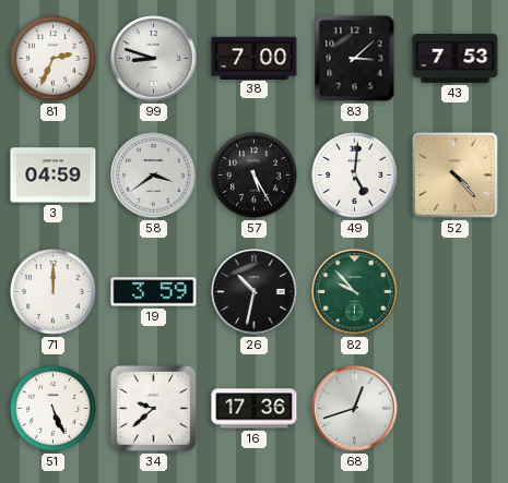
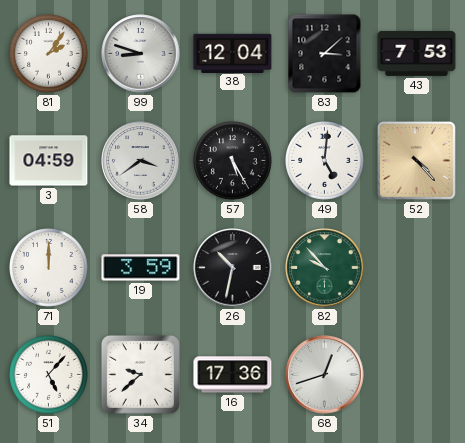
81: 2:34 -> 2:06
38: 7:00 -> 12:04
51: 5:26 -> 5:07
